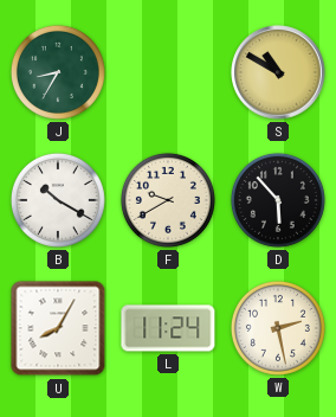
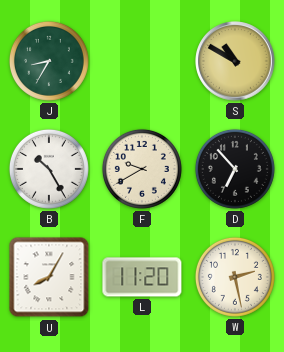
B: 10:20 -> 10:25
D: 5:53 -> 6:53
L: 11:24 -> 11:20
